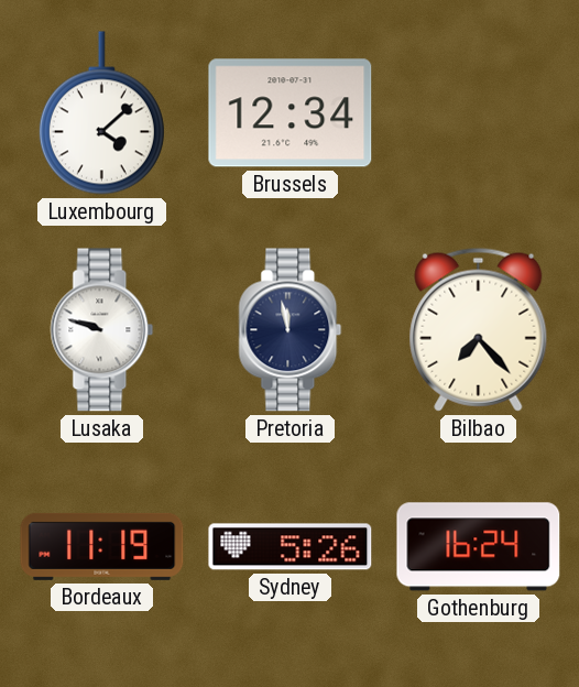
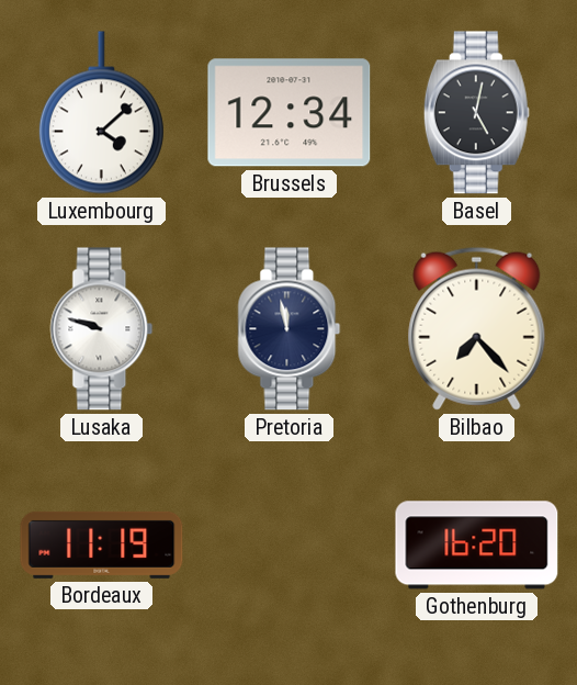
Basel: none -> 5:02
Sydney: 5:26 -> none
Gothenburg: 16:24 -> 16:20
